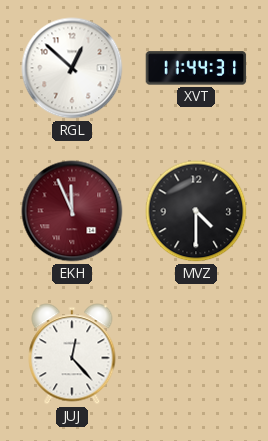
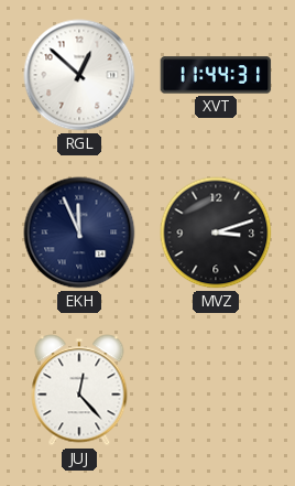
EKH dial: burgundy -> navy
MVZ: 4:30 -> 3:12
